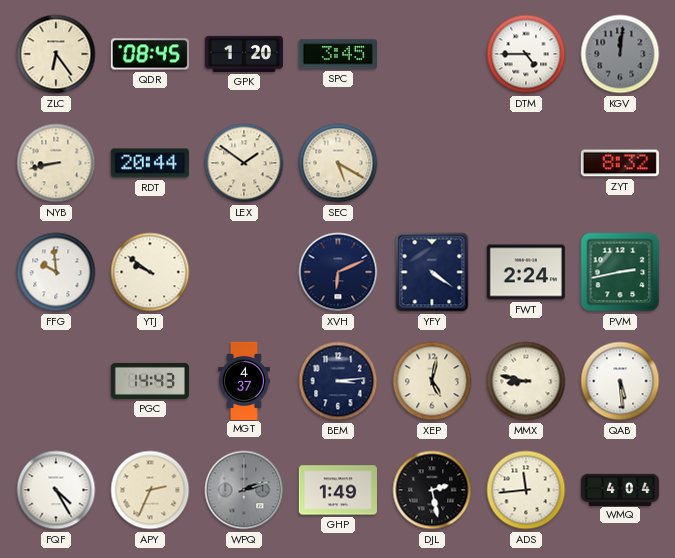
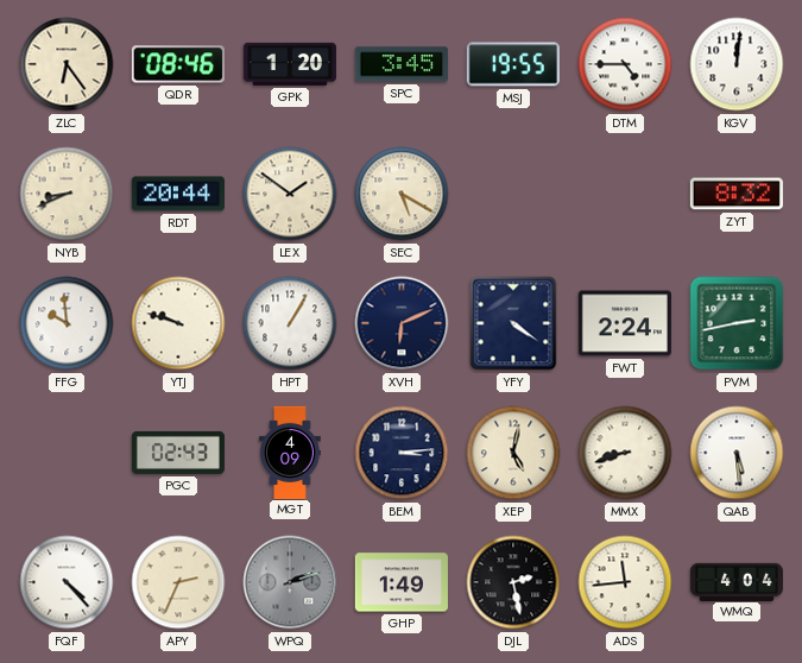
QDR: 08:45 -> 08:46
MSJ: none -> 19:55
KGV dial: grey -> white
NYB: 8:43 -> 8:41
YTJ: 9:51 -> 9:48
HPT: none -> 1:05
PGC: 14:43 -> 02:43
MGT: 4:37 -> 4:09
MMX: 8:47 -> 8:42
FQF: 4:25 -> 4:23
